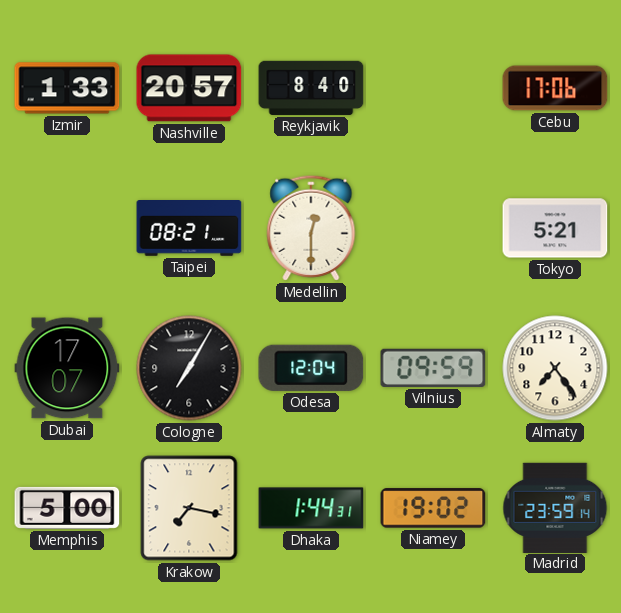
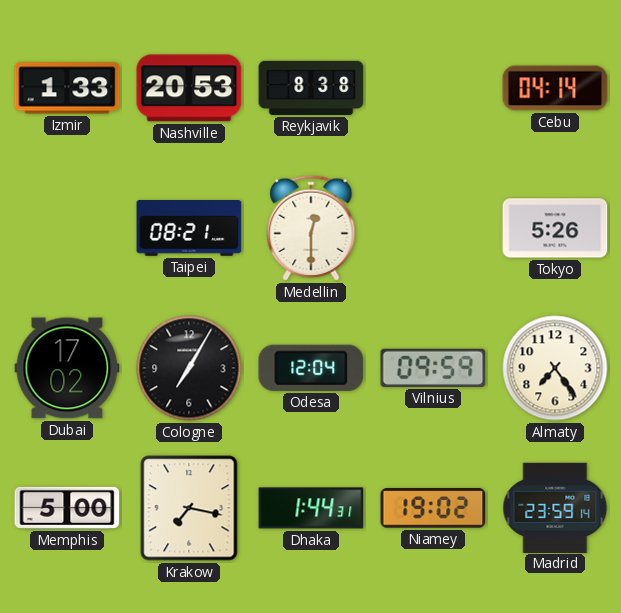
Nashville: 20:57 -> 20:53
Reykjavik: 8:40 -> 8:38
Cebu: 17:06 -> 04:14
Tokyo: 5:21 -> 5:26
Dubai: 17:07 -> 17:02
